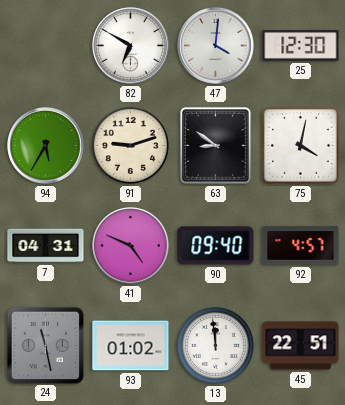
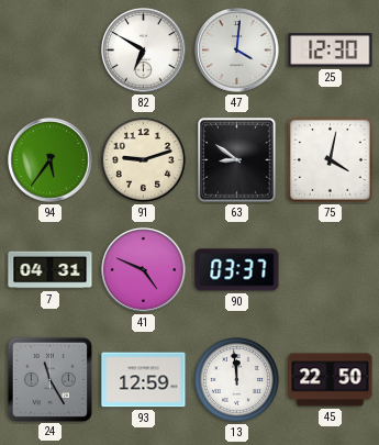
94: 5:35 -> 5:36
90: 09:40 -> 03:37
92: 4:57 -> none
24: 11:28 -> 11:25
93: 01:02 -> 12:59
45: 22:51 -> 22:50
